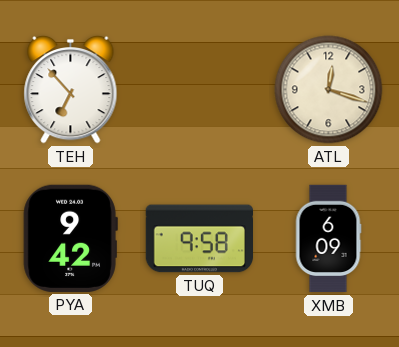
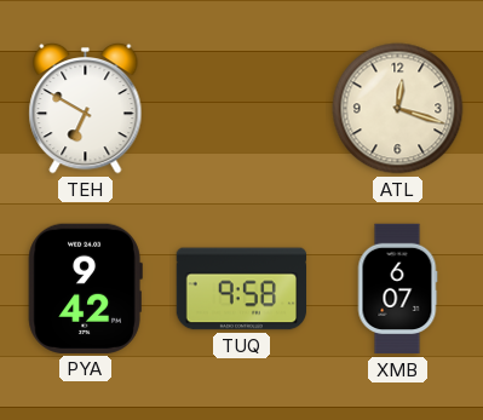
TEH: 6:53 -> 6:50
XMB: 6:09 -> 6:07
